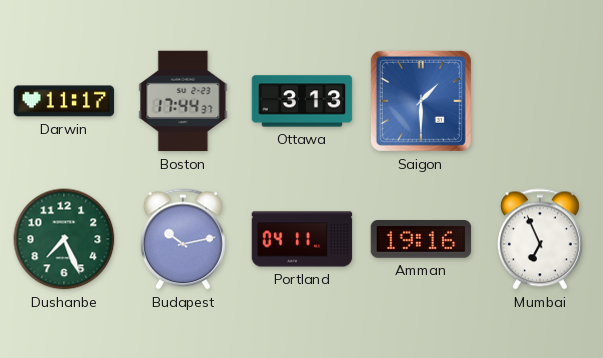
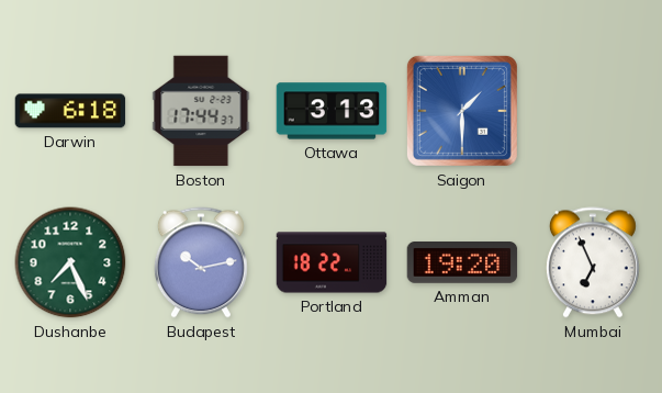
Darwin: 11:17 -> 6:18
Portland: 04:11 -> 18:22
Amman: 19:16 -> 19:20
